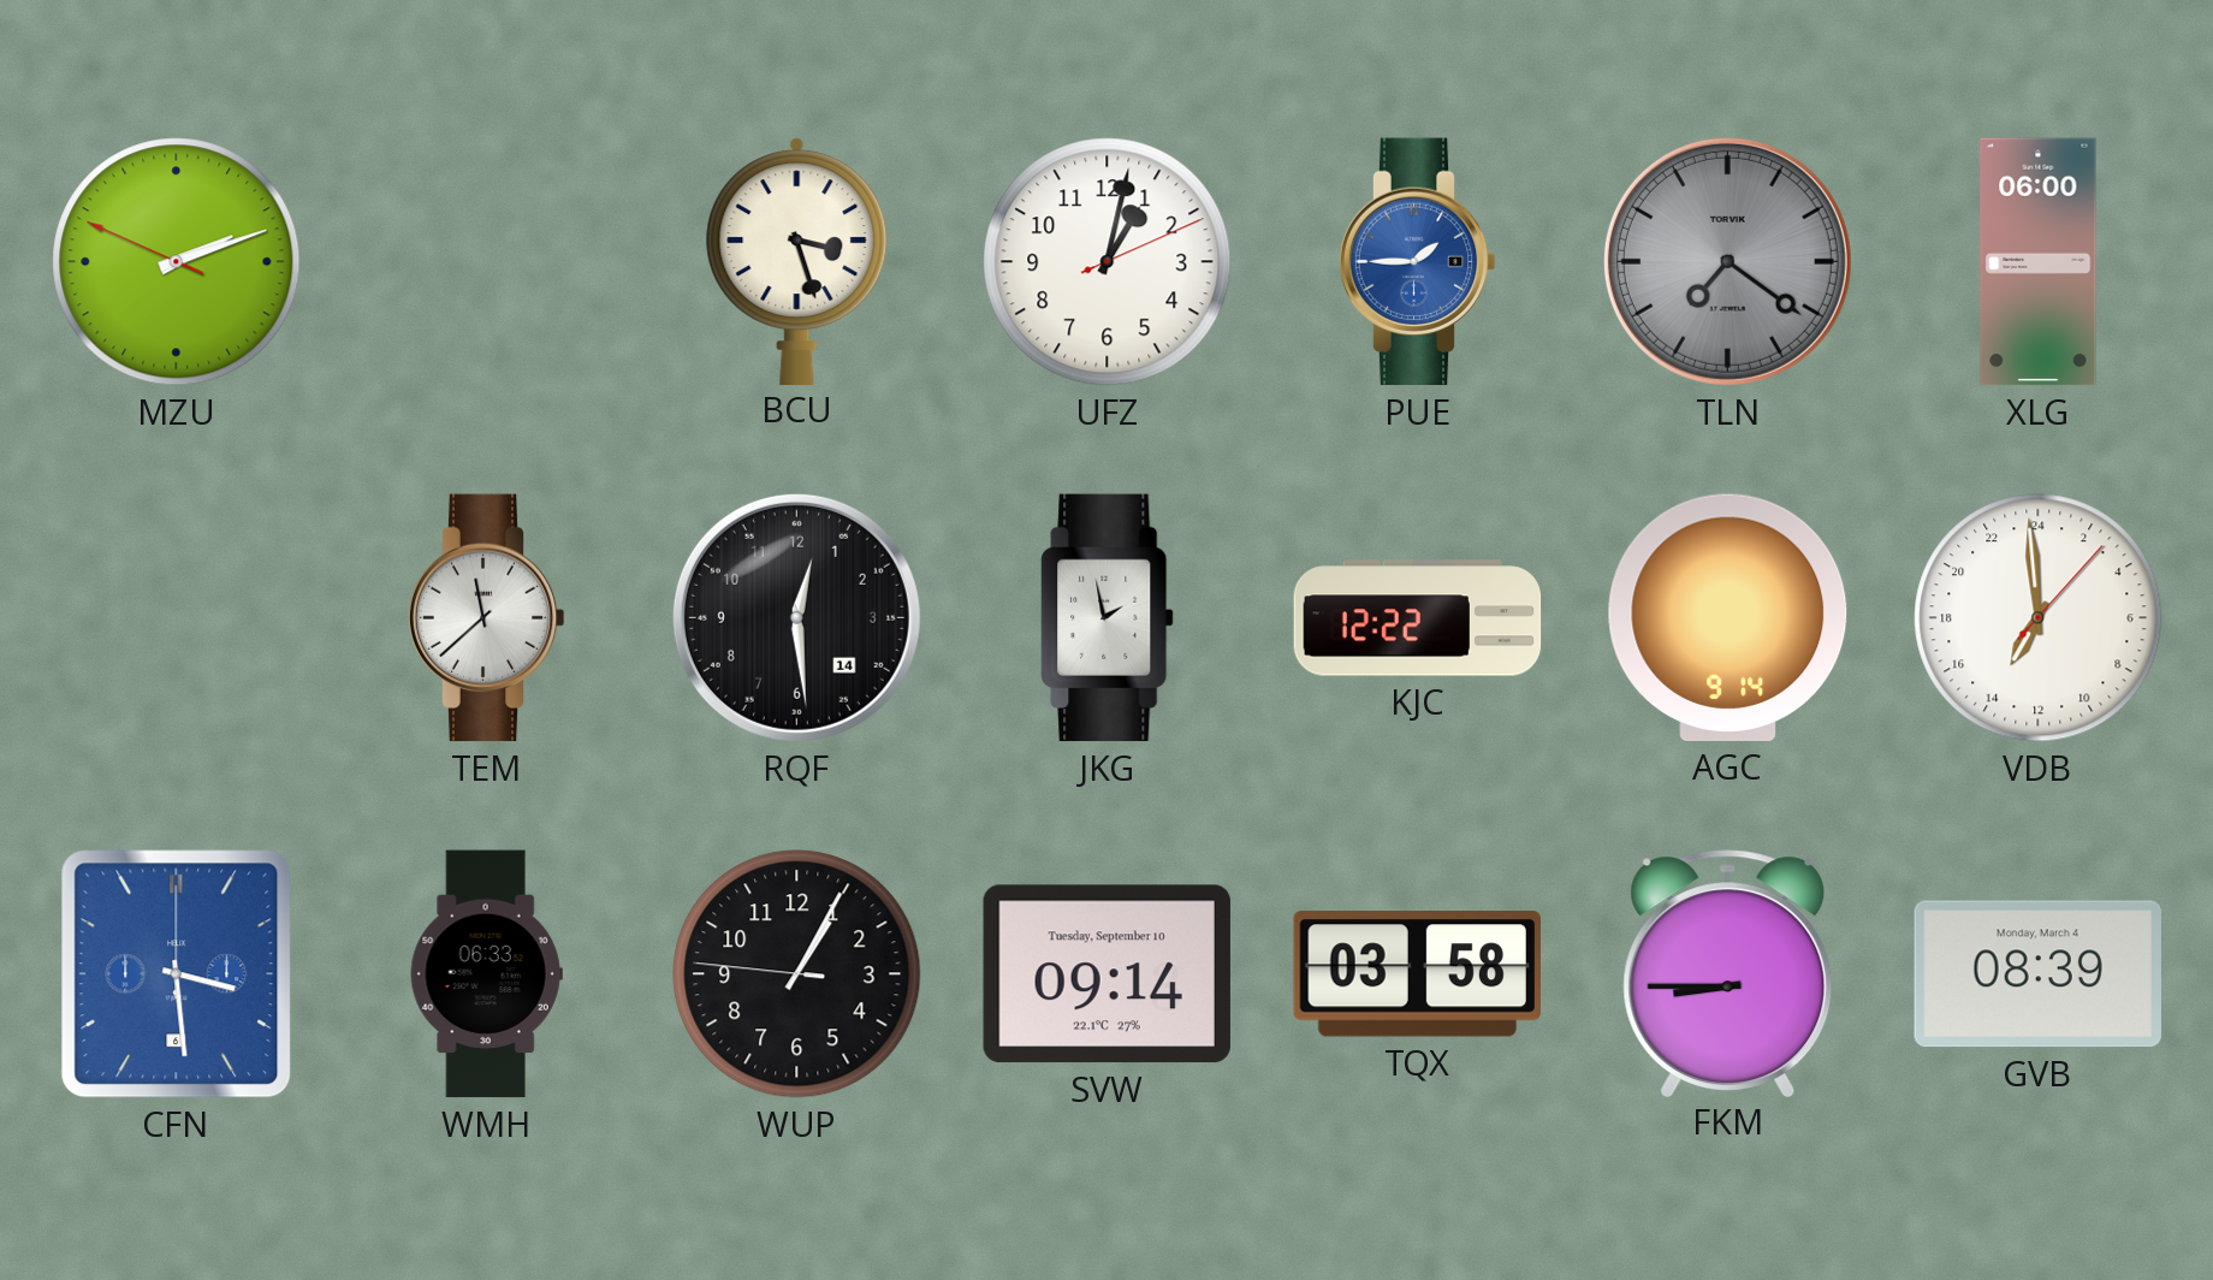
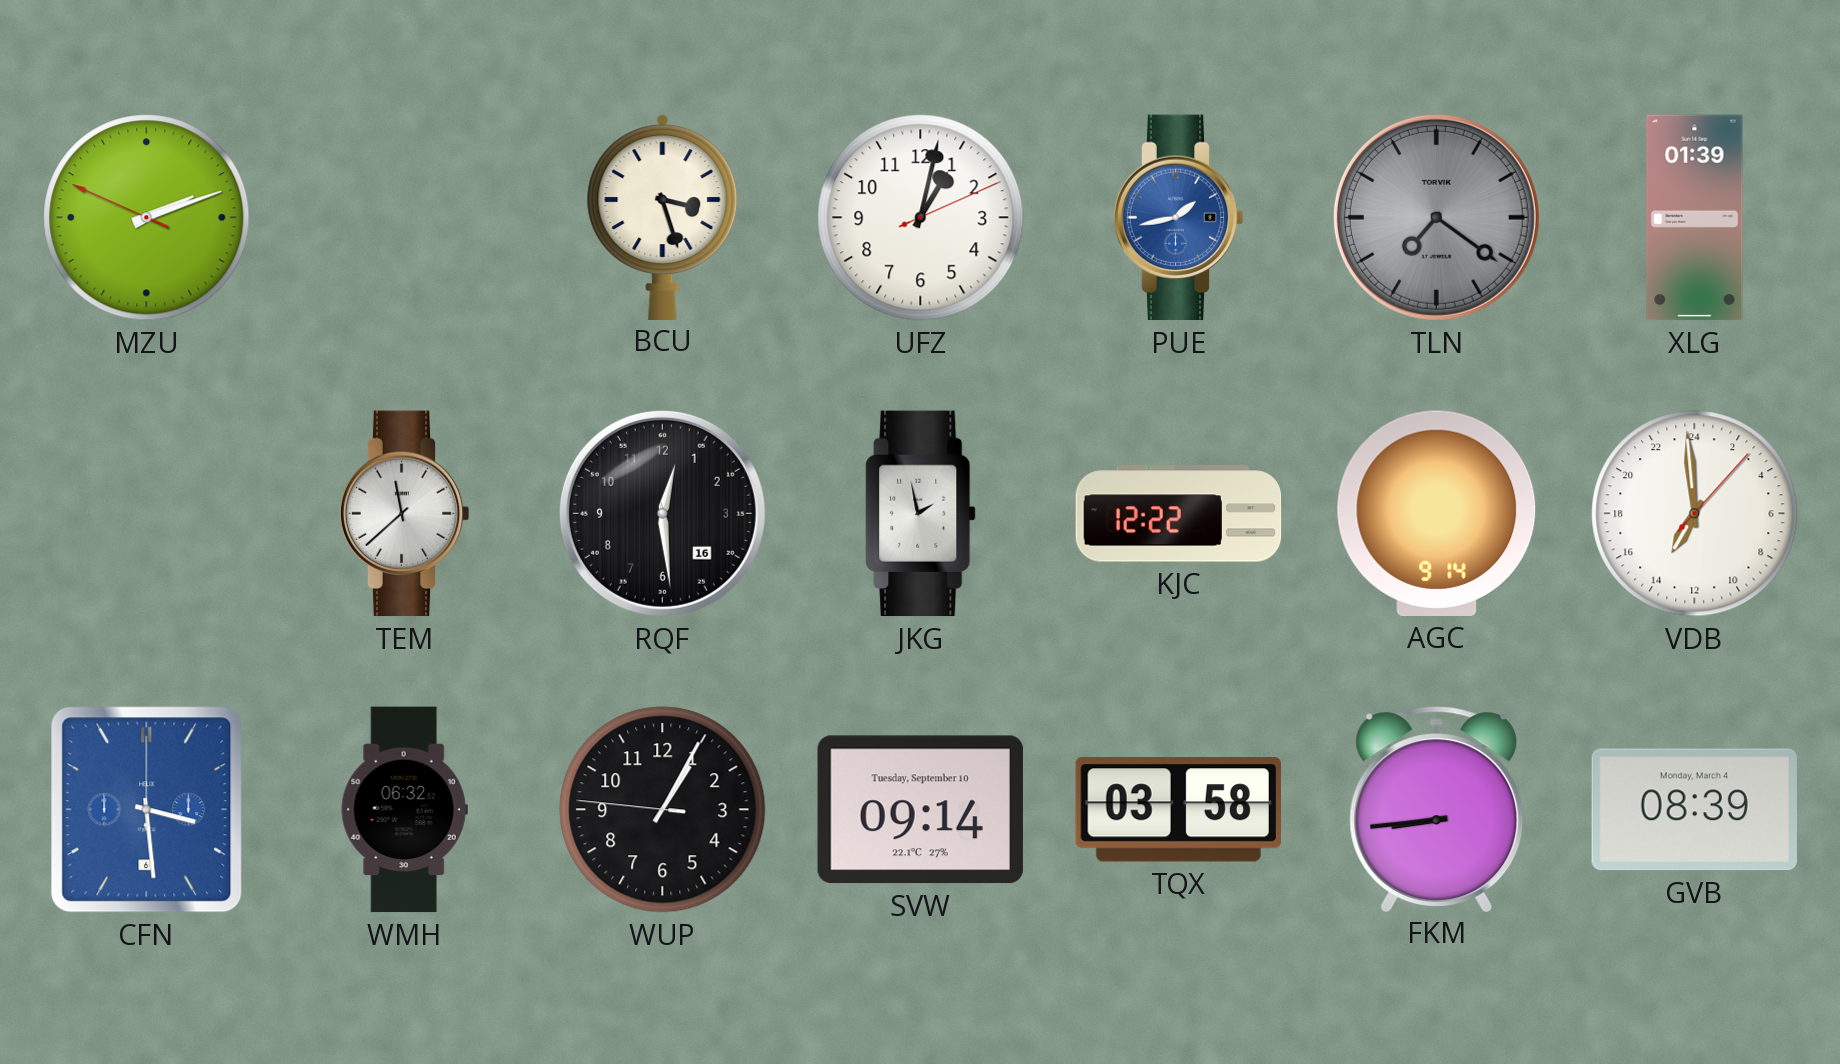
PUE: 1:45 -> 1:43
XLG: 06:00 -> 01:39
RQF date: 14 -> 16
WMH: 06:33 -> 06:32
FKM: 8:45 -> 8:44
